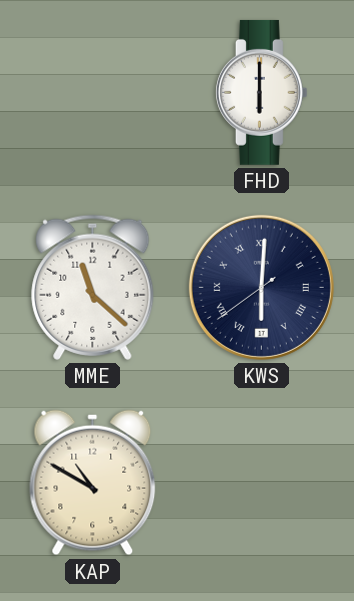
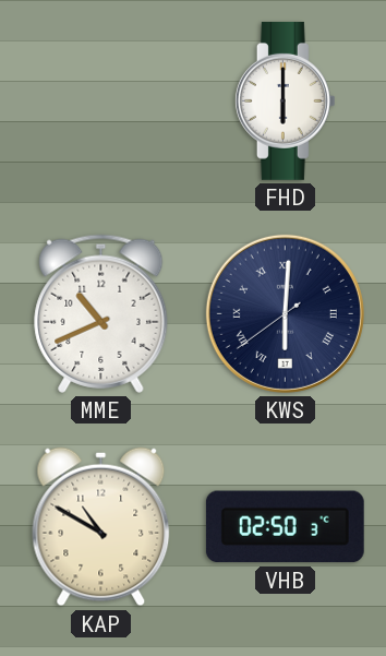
MME: 11:22 -> 10:41
VHB: none -> 02:50
